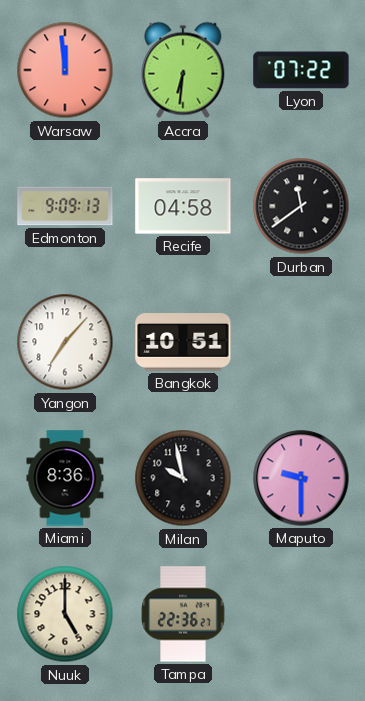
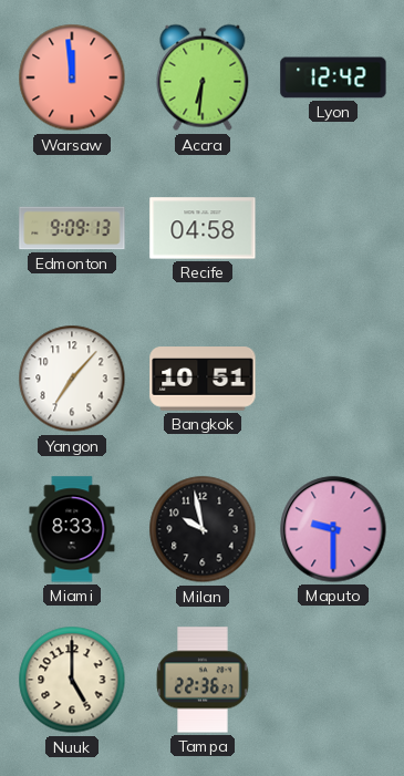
Lyon: 07:22 -> 12:42
Durban: 11:39 -> none
Miami: 8:36 -> 8:33
